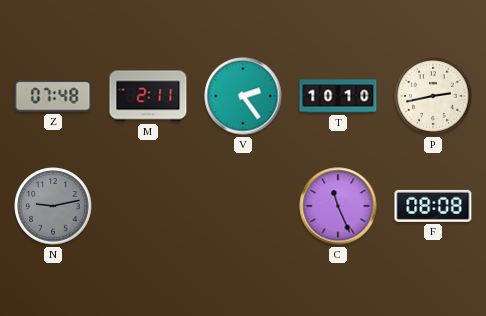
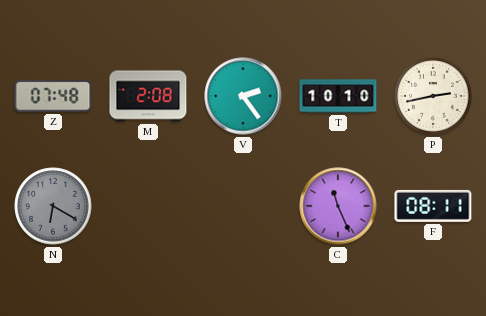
M: 2:11 -> 2:08
N: 9:13 -> 6:20
F: 08:08 -> 08:11
